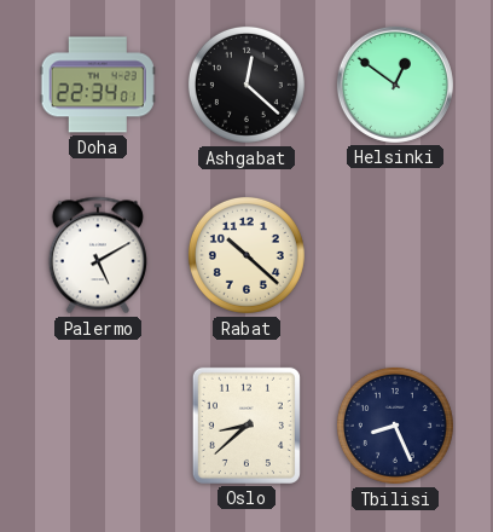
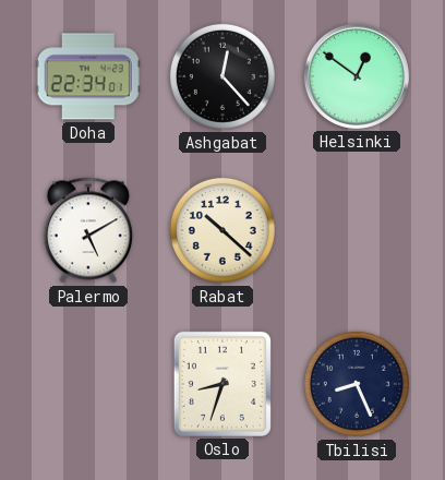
Ashgabat: 12:22 -> 12:23
Oslo: 8:38 -> 8:33
